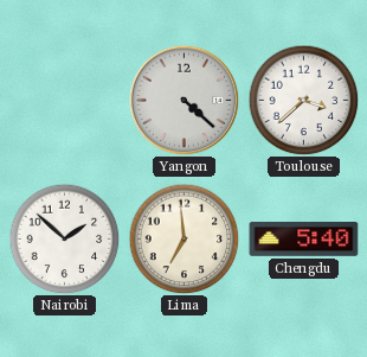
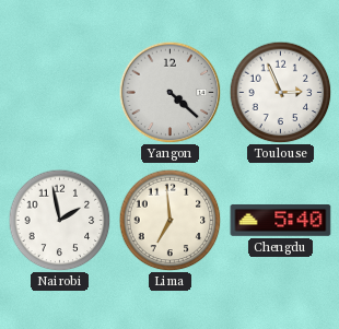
Toulouse: 3:38 -> 2:56
Nairobi: 1:52 -> 1:58
